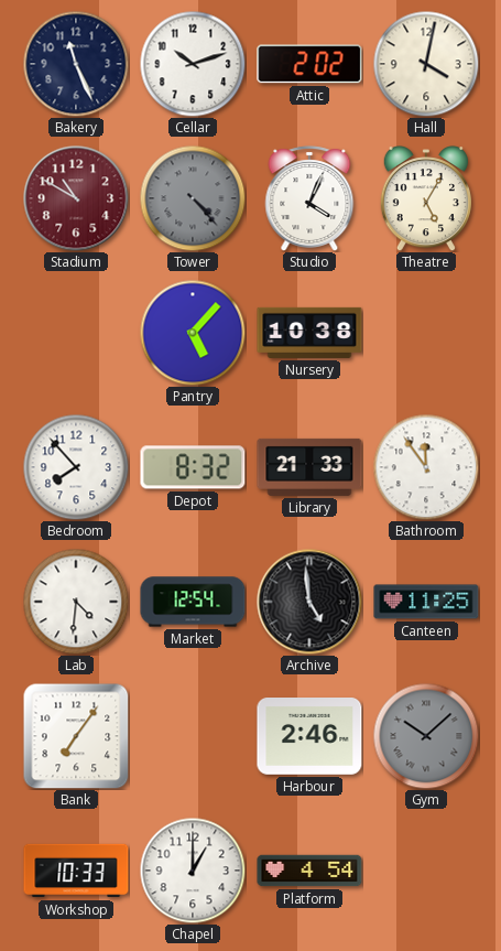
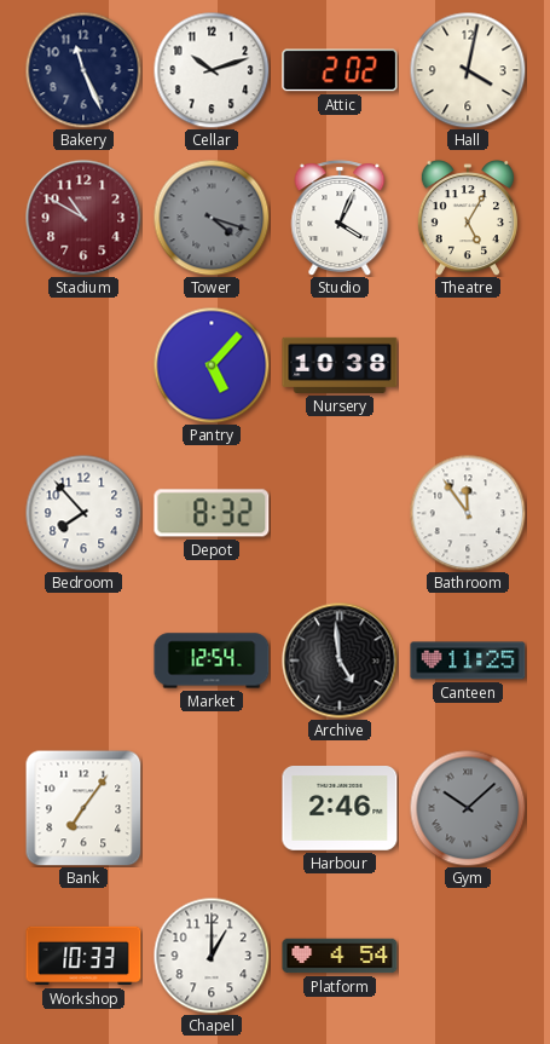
Tower: 4:23 -> 4:18
Library: 21:33 -> none
Lab: 4:31 -> none
